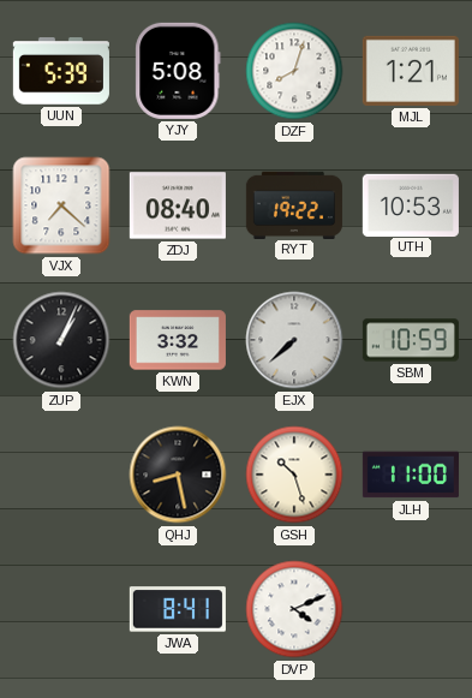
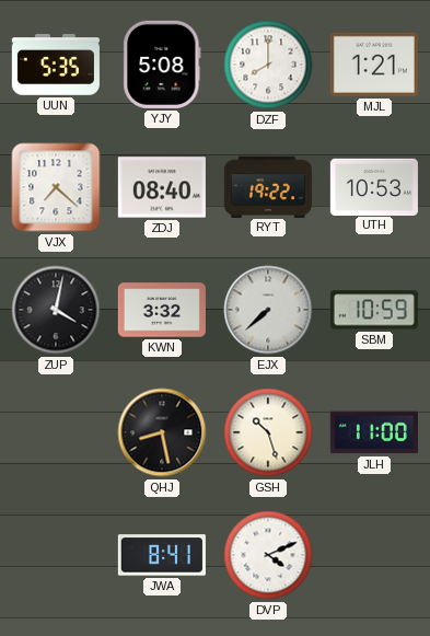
UUN: 5:39 -> 5:35
DZF: 8:03 -> 8:00
ZUP: 1:04 -> 4:02
